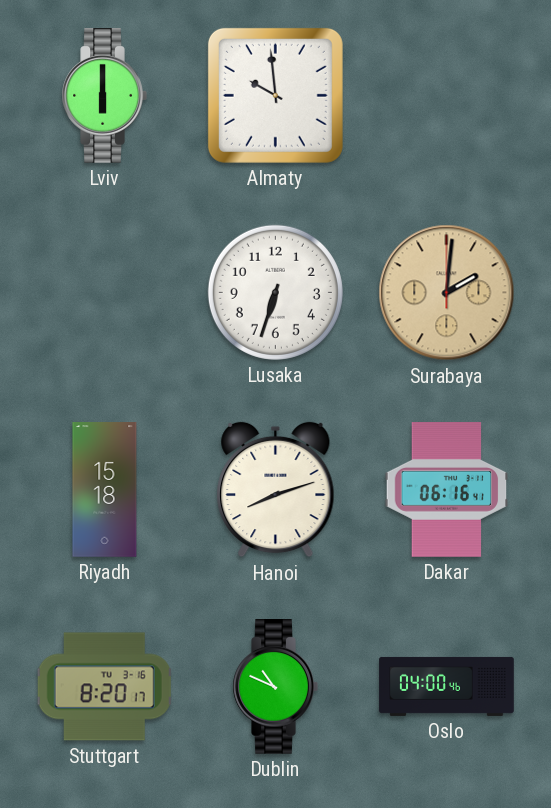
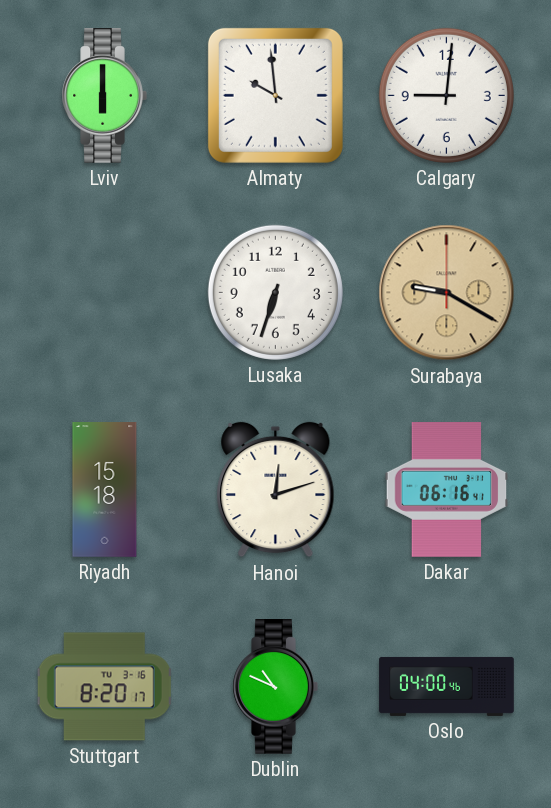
Calgary: none -> 9:01
Surabaya: 2:01 -> 9:20
Hanoi: 8:12 -> 12:12
